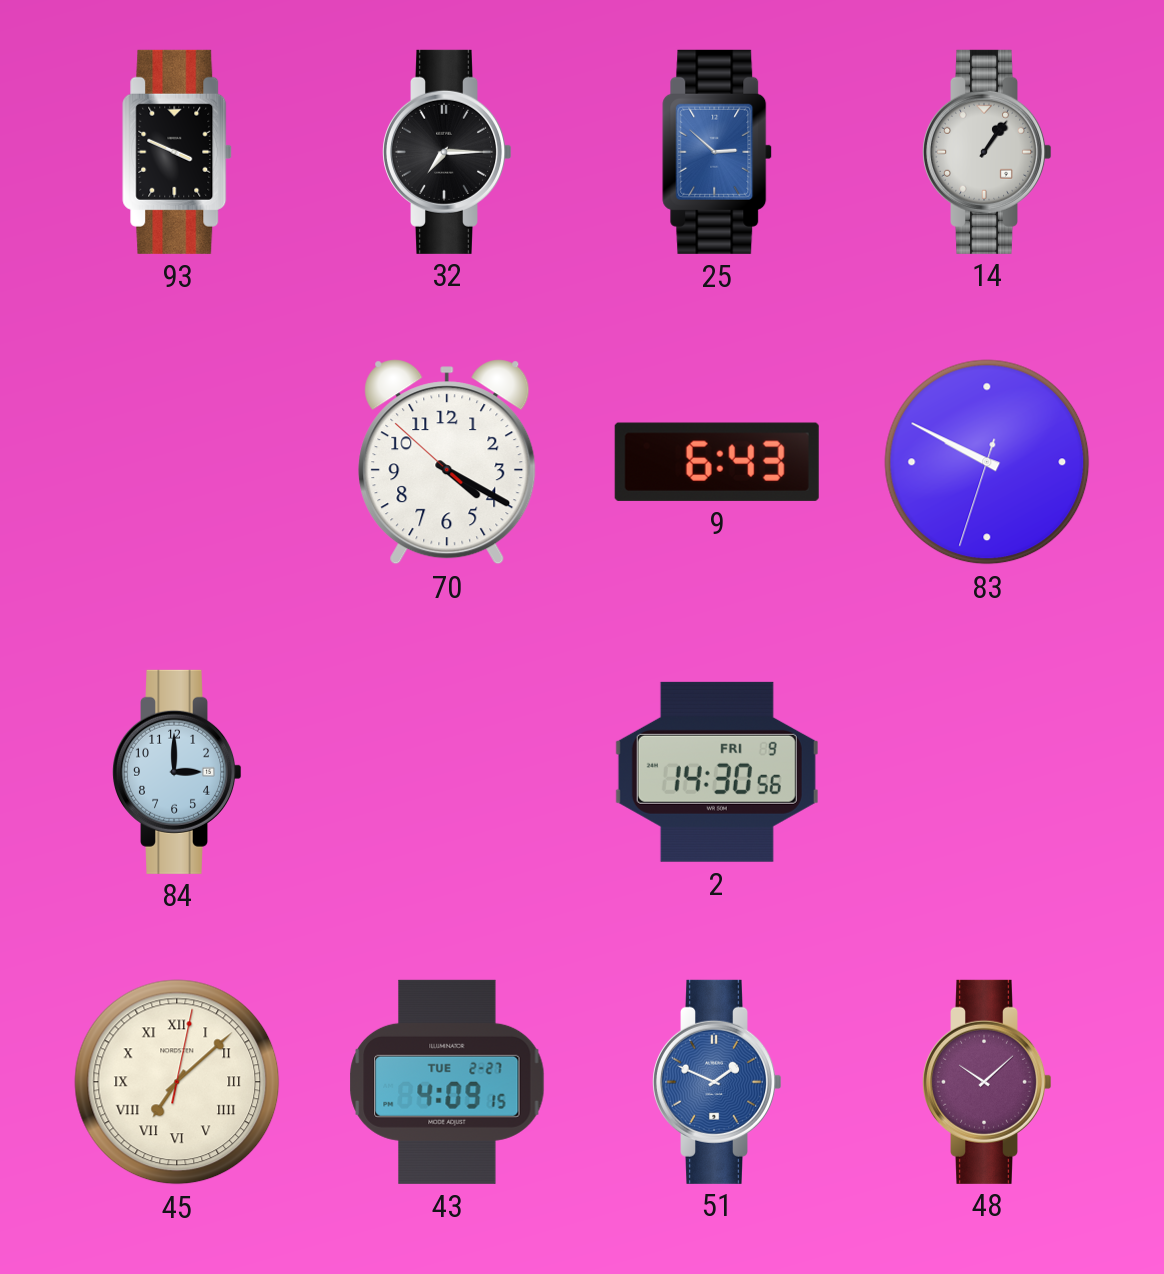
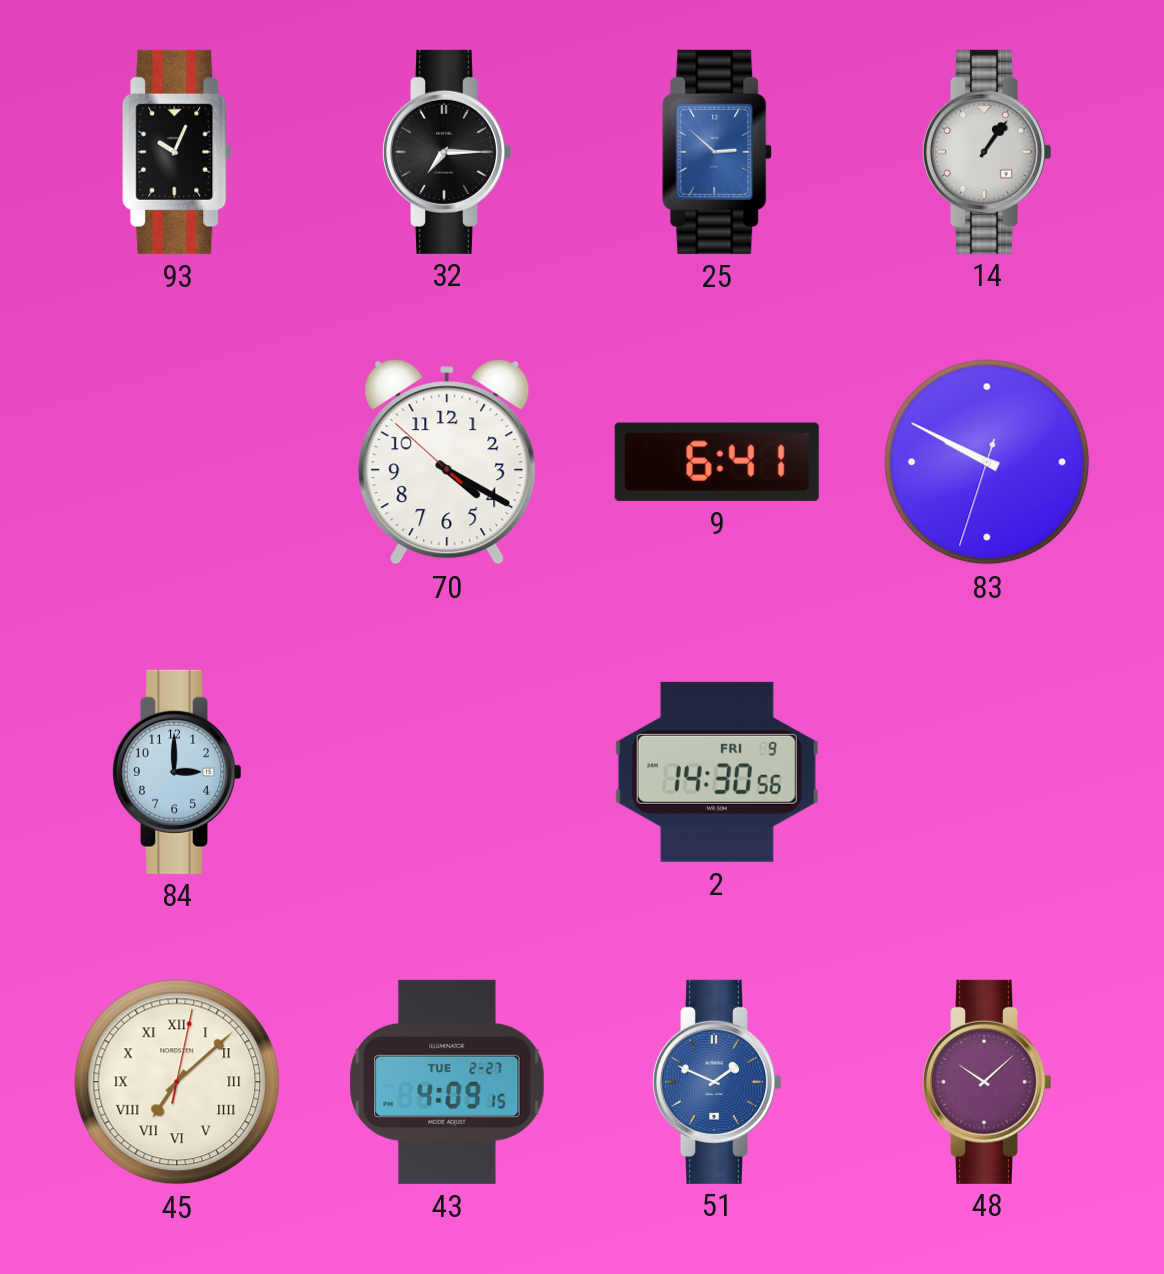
93: 3:49 -> 10:04
9: 6:43 -> 6:41
